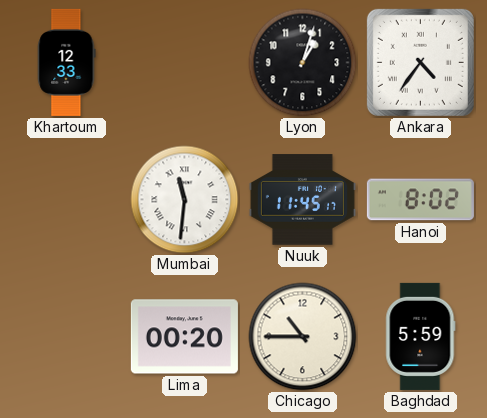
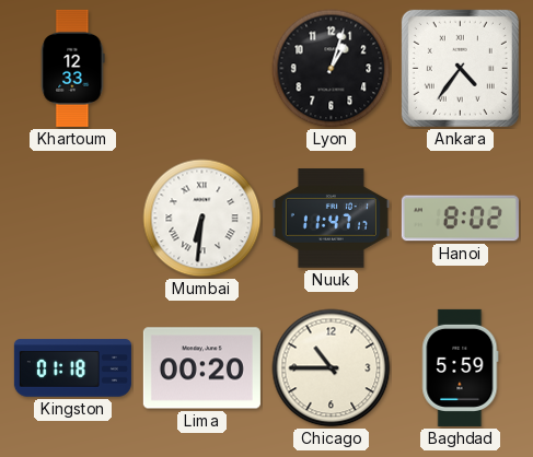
Mumbai: 11:31 -> 6:31
Nuuk: 11:45 -> 11:47
Kingston: none -> 01:18
